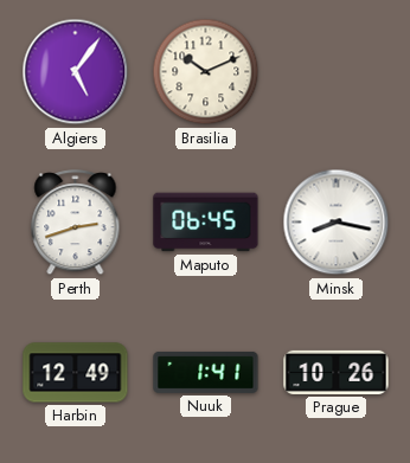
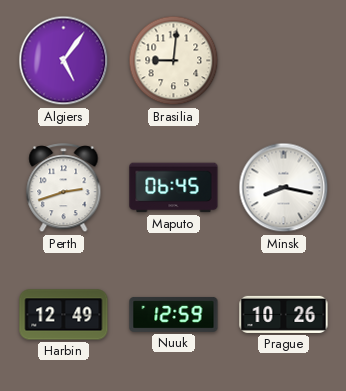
Brasilia: 10:11 -> 9:01
Nuuk: 1:41 -> 12:59
